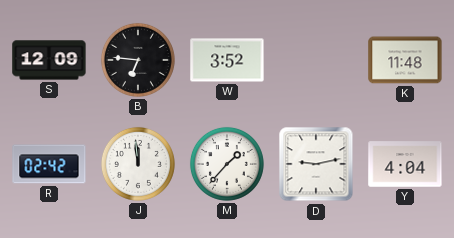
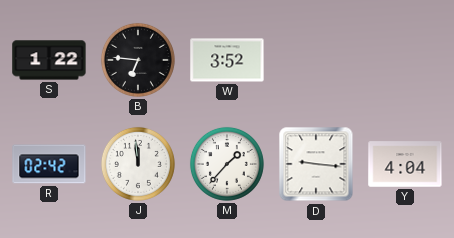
S: 12:09 -> 1:22
K: 11:48 -> none
D: 9:13 -> 9:16
